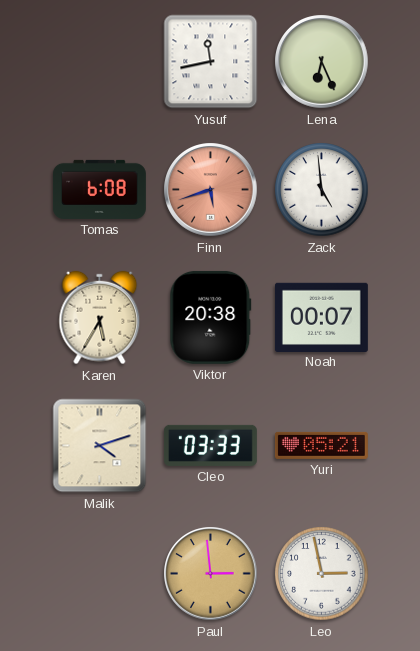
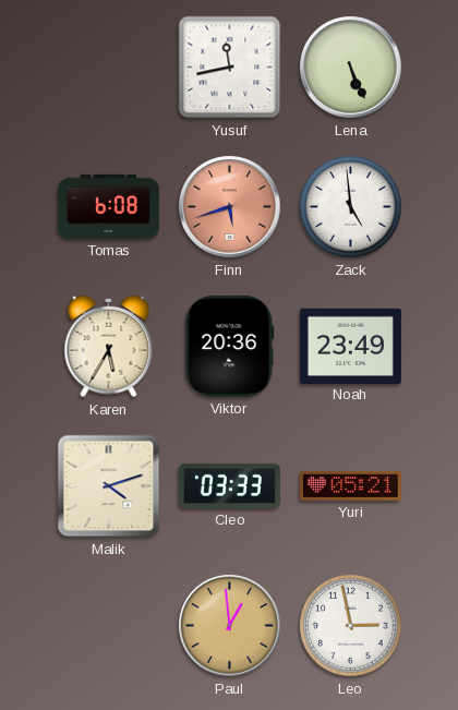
Lena: 6:26 -> 5:26
Viktor: 20:38 -> 20:36
Noah: 00:07 -> 23:49
Paul: 2:59 -> 12:59
